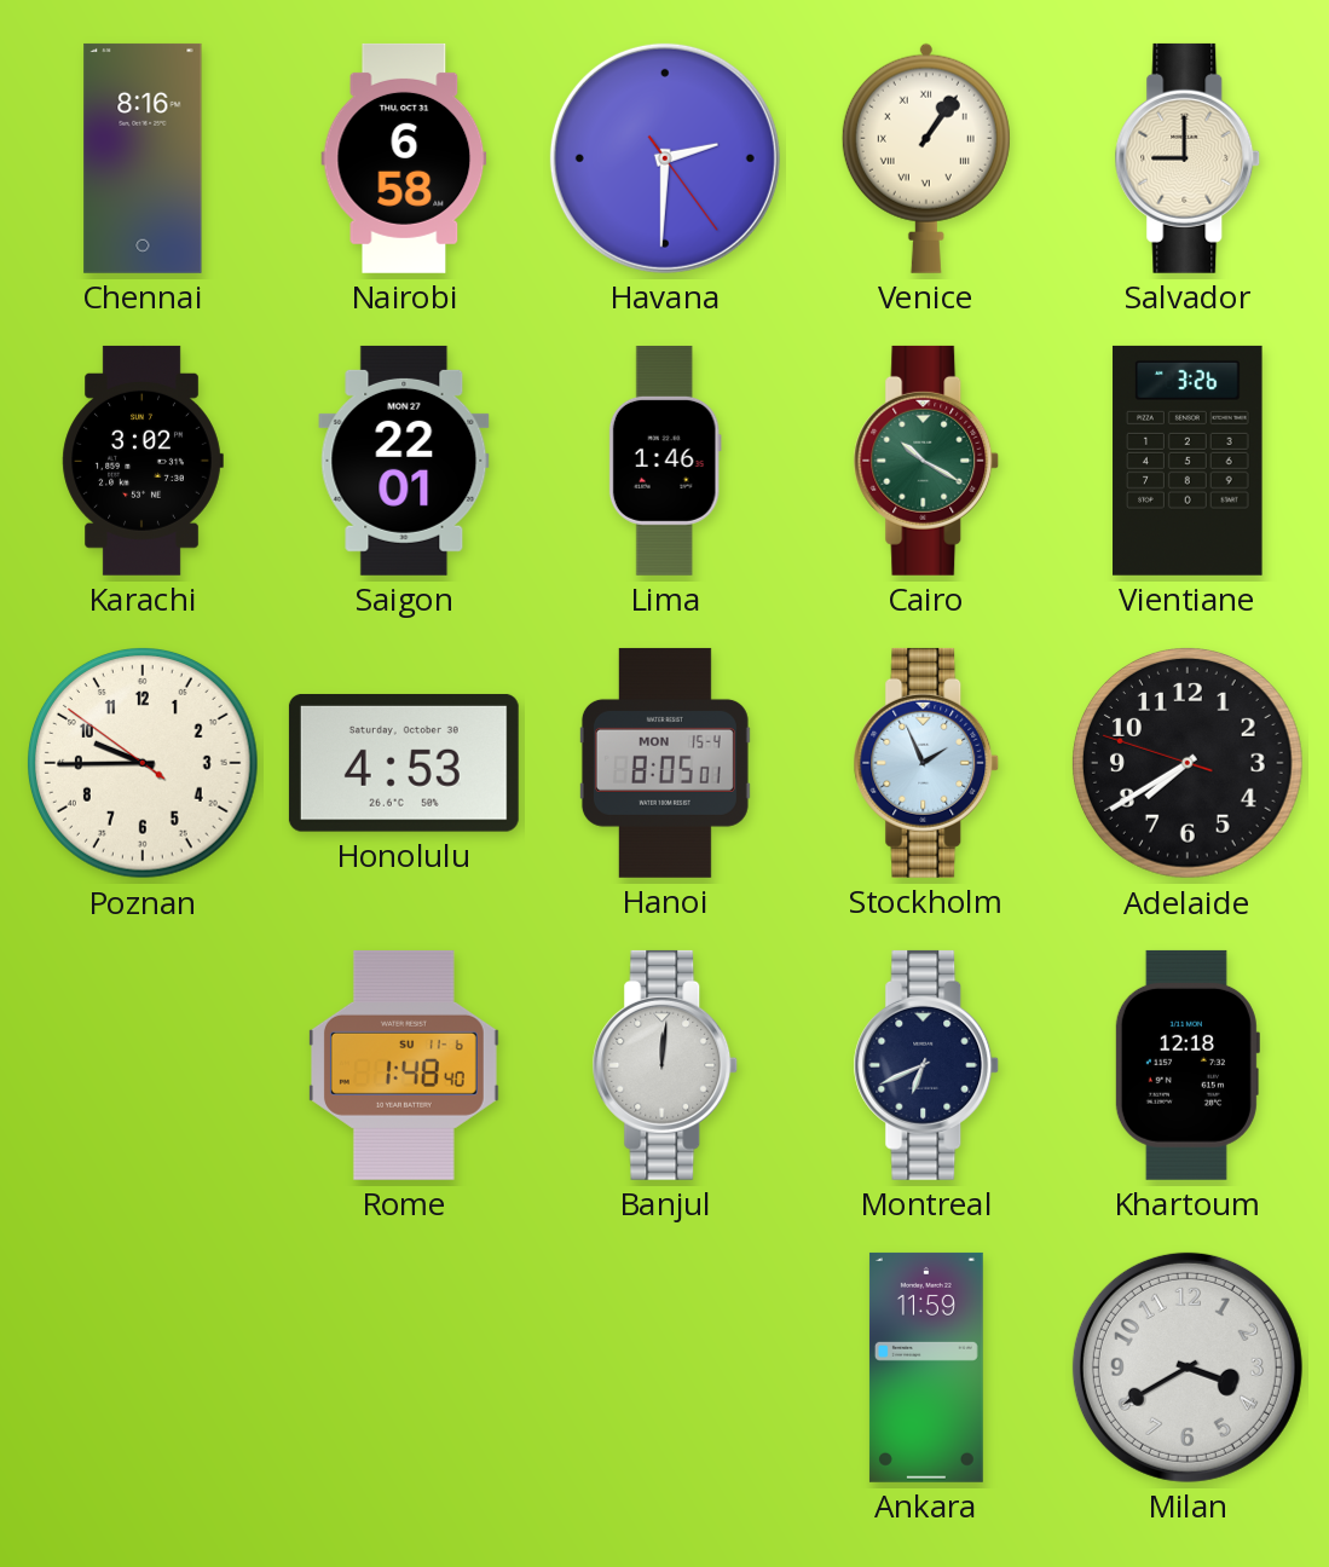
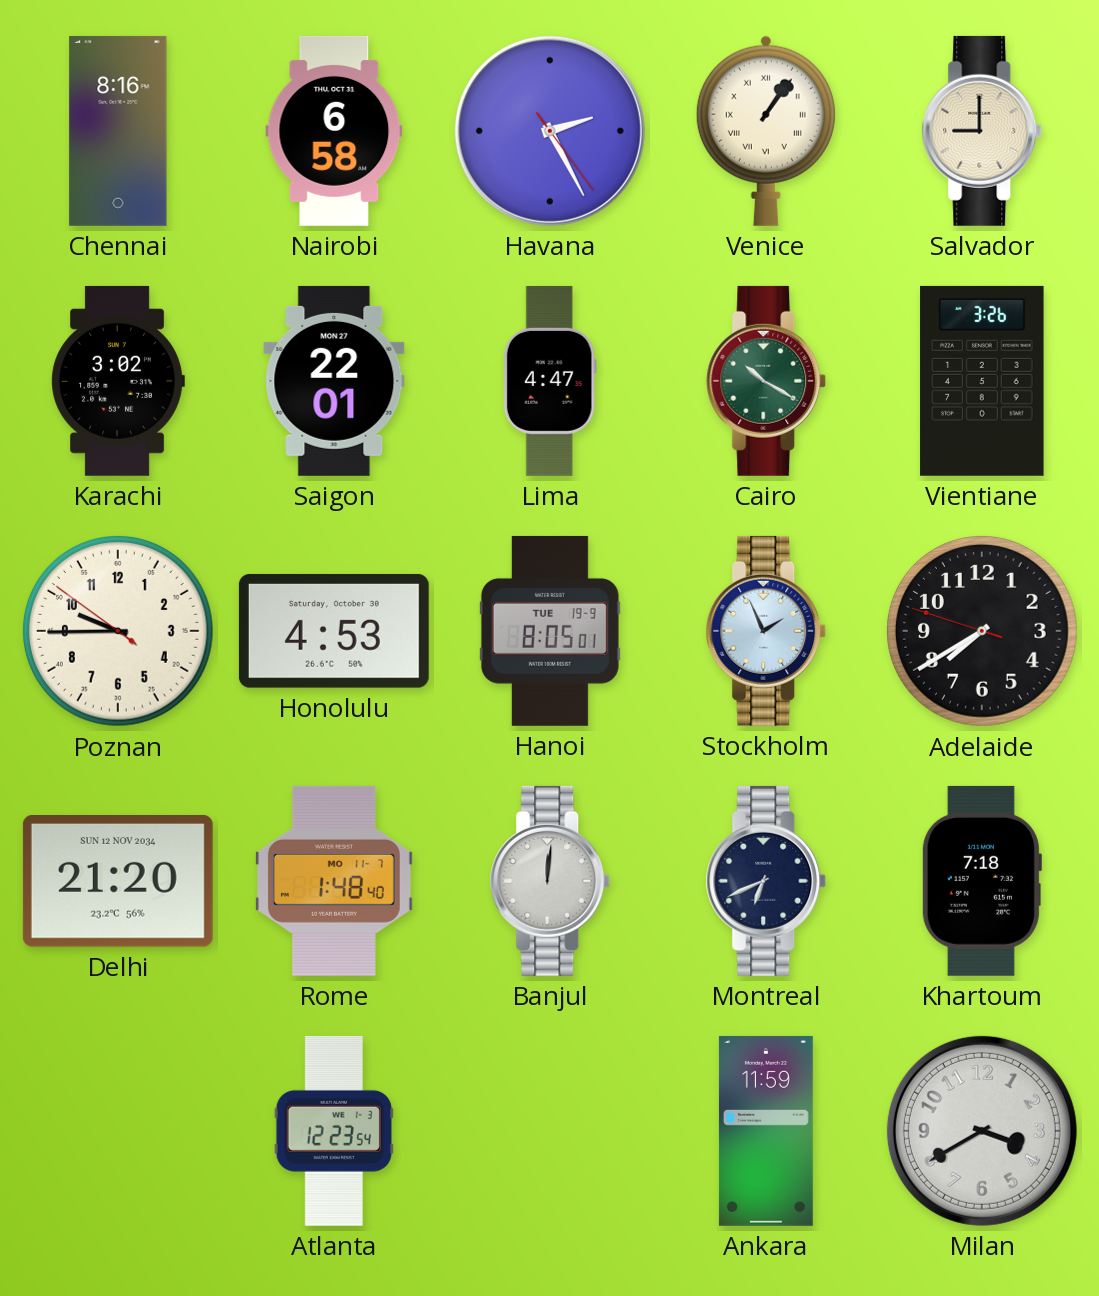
Havana: 2:30 -> 2:25
Lima: 1:46 -> 4:47
Hanoi date: MON 15-4 -> TUE 19-9
Delhi: none -> 21:20
Rome date: SU 11-6 -> MO 11-7
Khartoum: 12:18 -> 7:18
Atlanta: none -> 12:23
